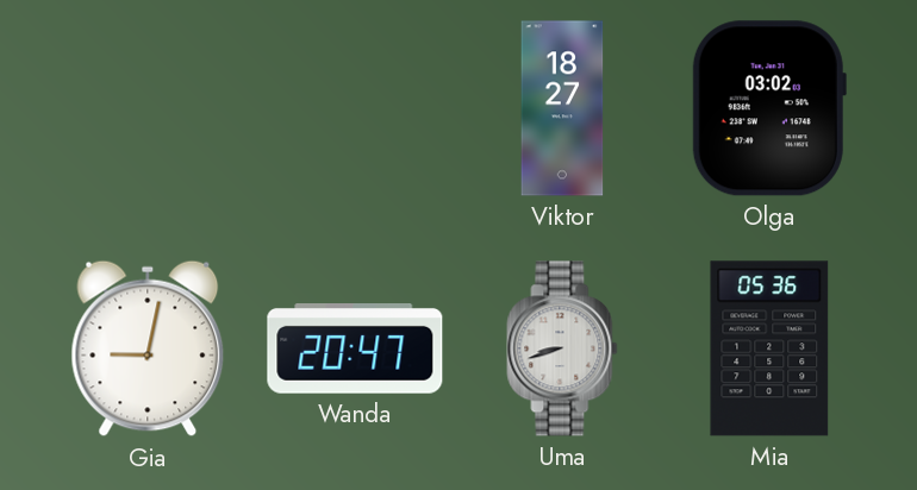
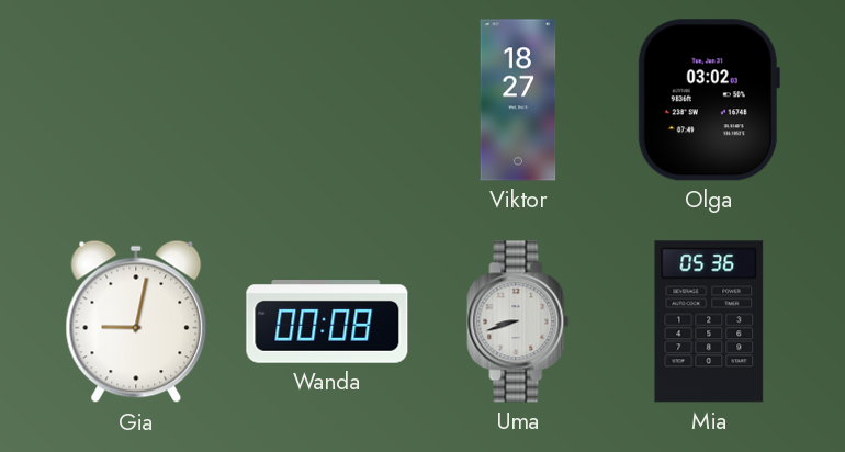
Wanda: 20:47 -> 00:08
